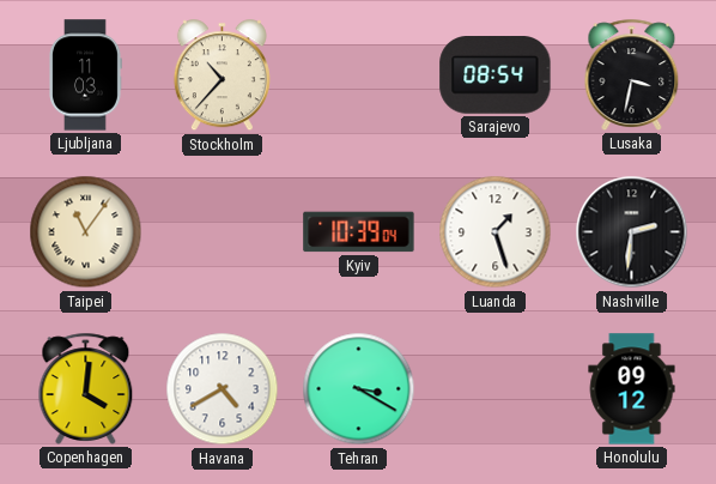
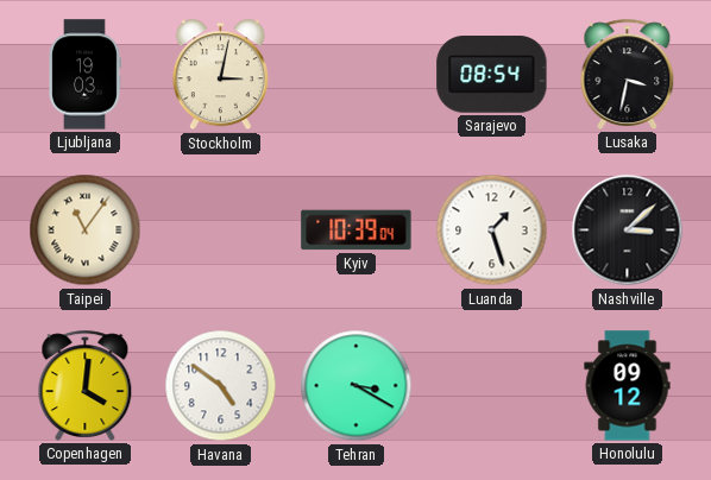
Ljubljana: 11:03 -> 19:03
Stockholm: 10:37 -> 3:02
Nashville: 2:31 -> 3:08
Havana: 4:40 -> 4:51
